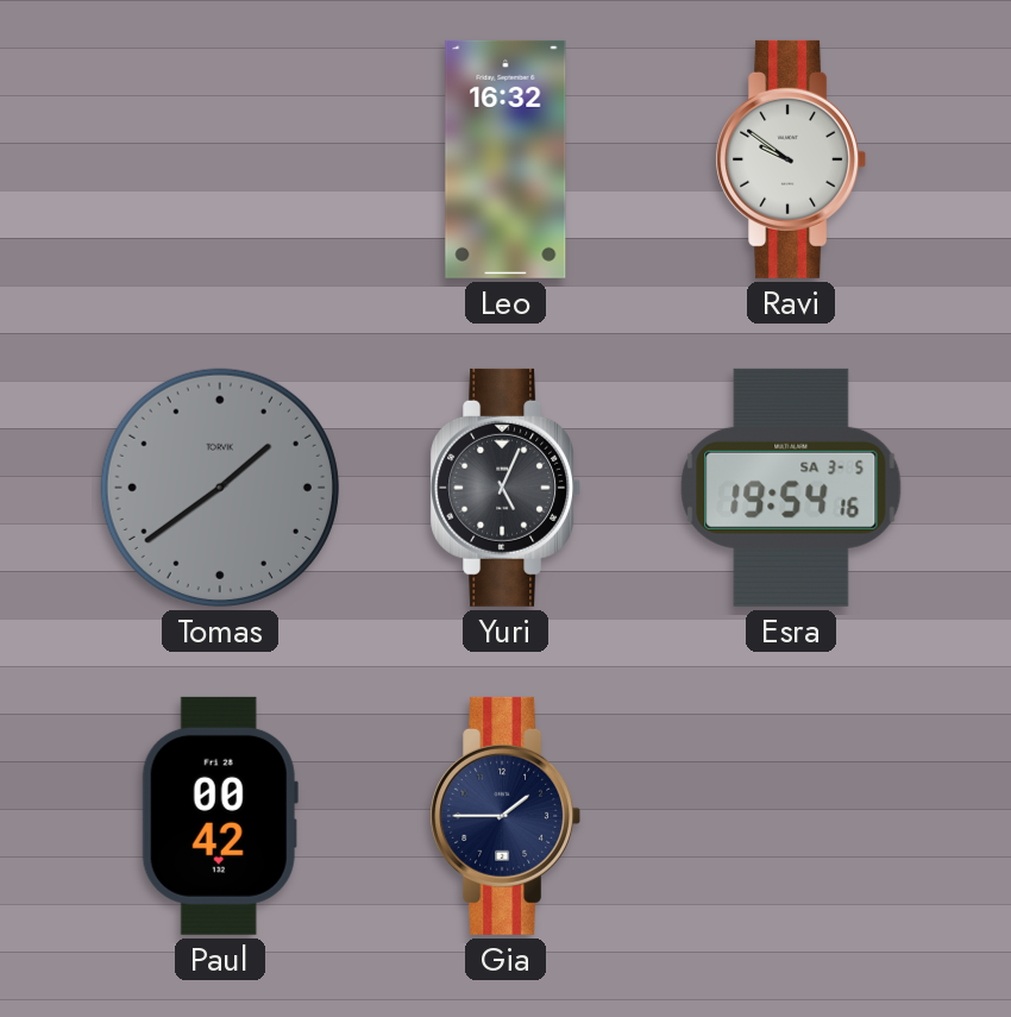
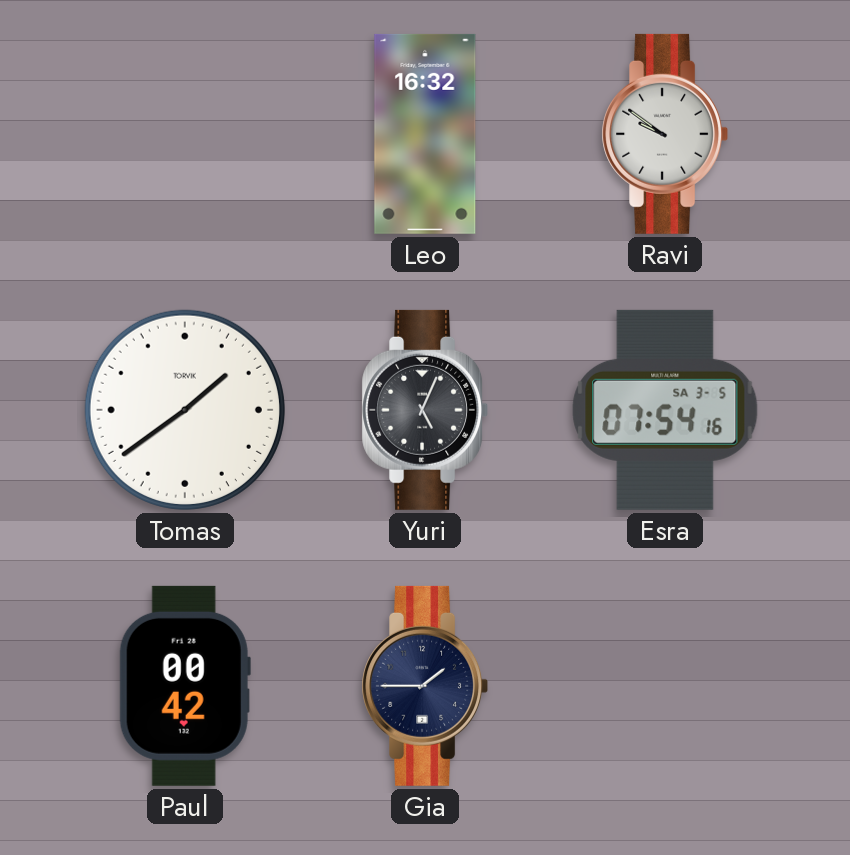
Tomas dial: grey -> white
Esra: 19:54 -> 07:54
